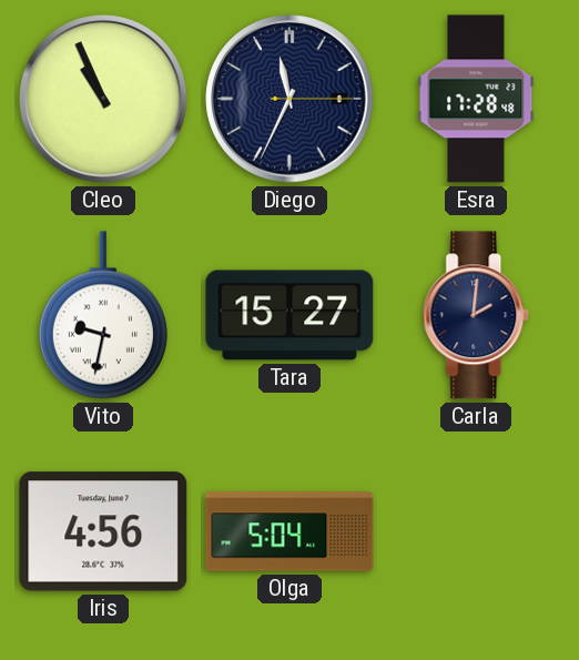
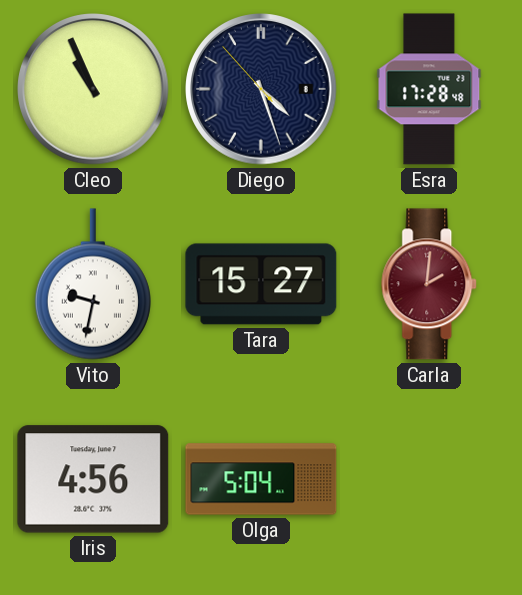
Diego: 11:34 -> 4:26
Carla dial: navy -> burgundy
